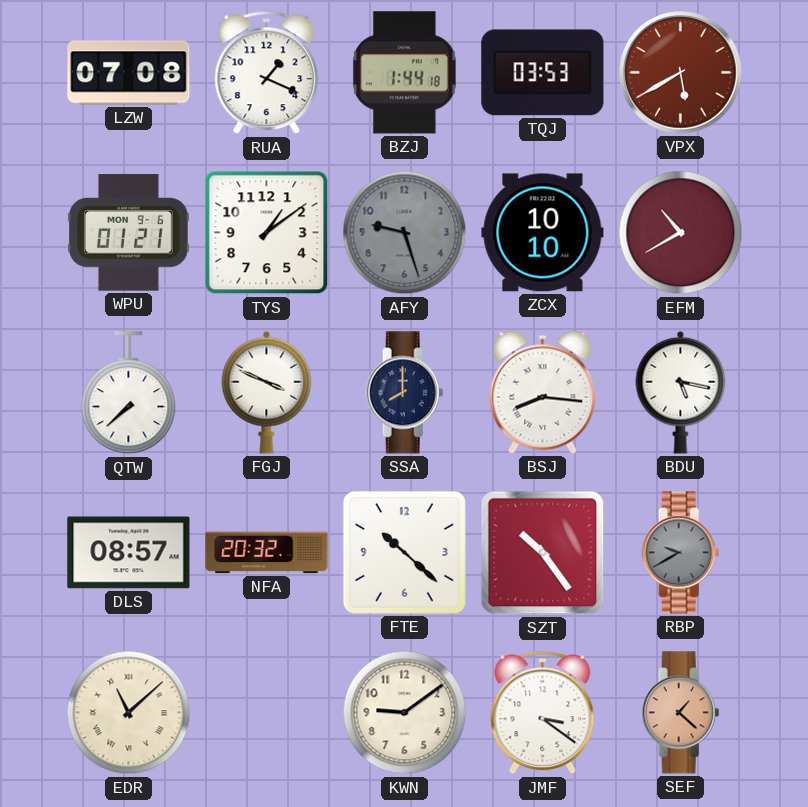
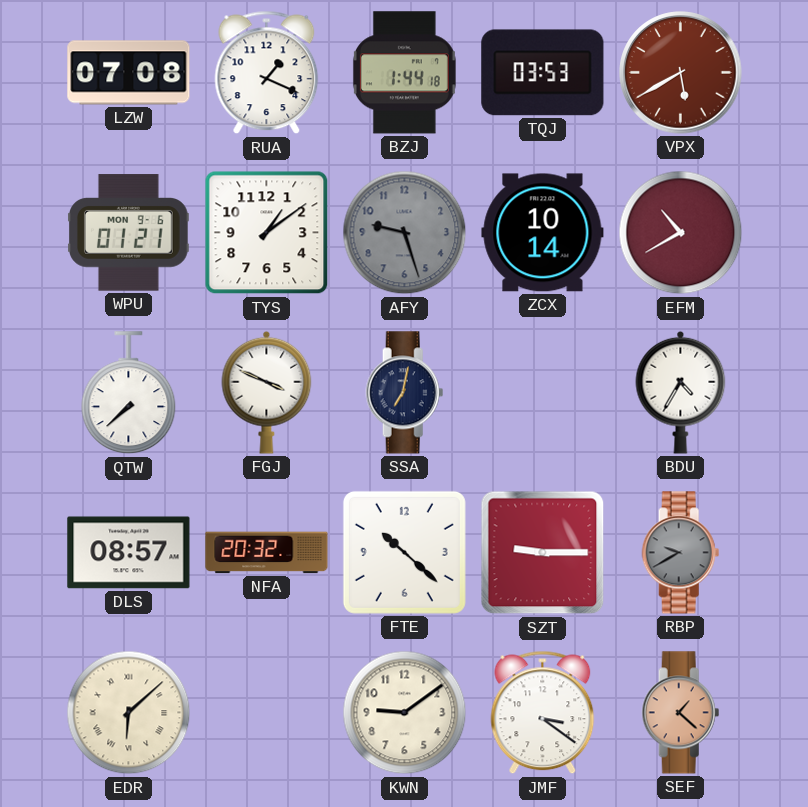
ZCX: 10:10 -> 10:14
SSA: 8:00 -> 7:02
BSJ: 8:16 -> none
BDU: 5:17 -> 4:35
SZT: 10:24 -> 9:15
EDR: 11:08 -> 6:08
